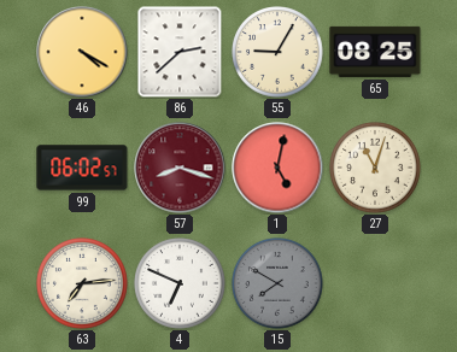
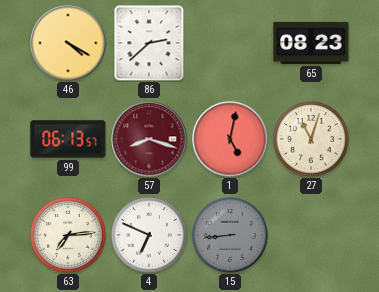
55: 9:05 -> none
65: 08:25 -> 08:23
99: 06:02 -> 06:13
15: 7:50 -> 8:44
